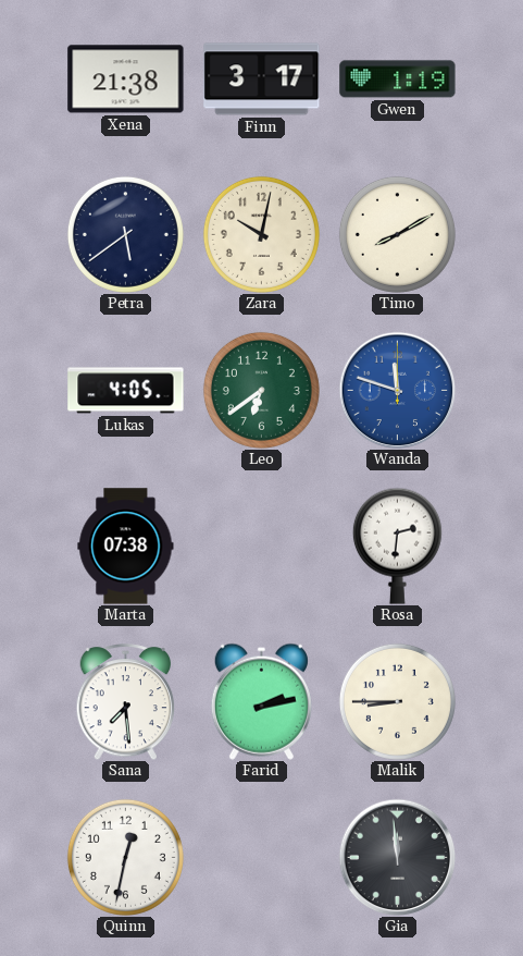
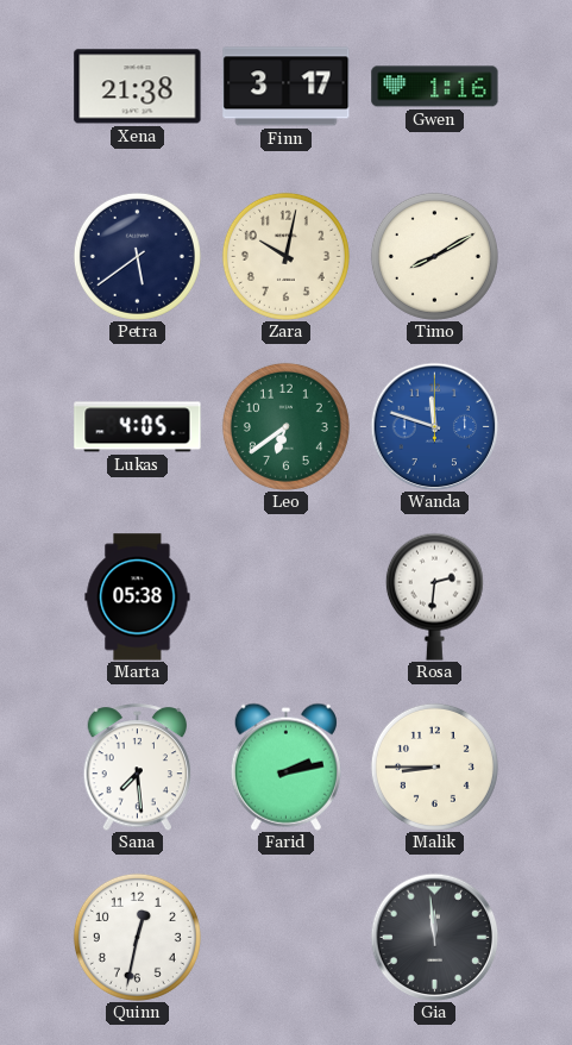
Gwen: 1:19 -> 1:16
Marta: 07:38 -> 05:38
